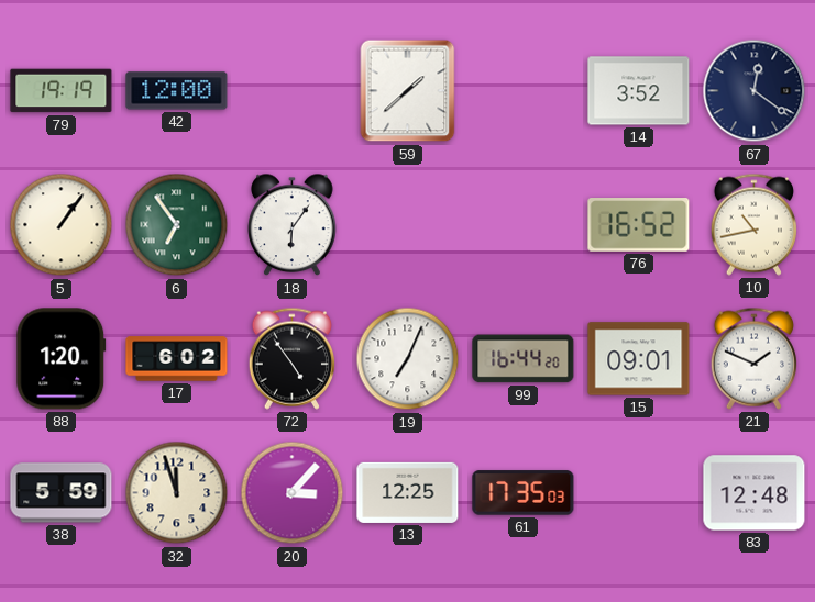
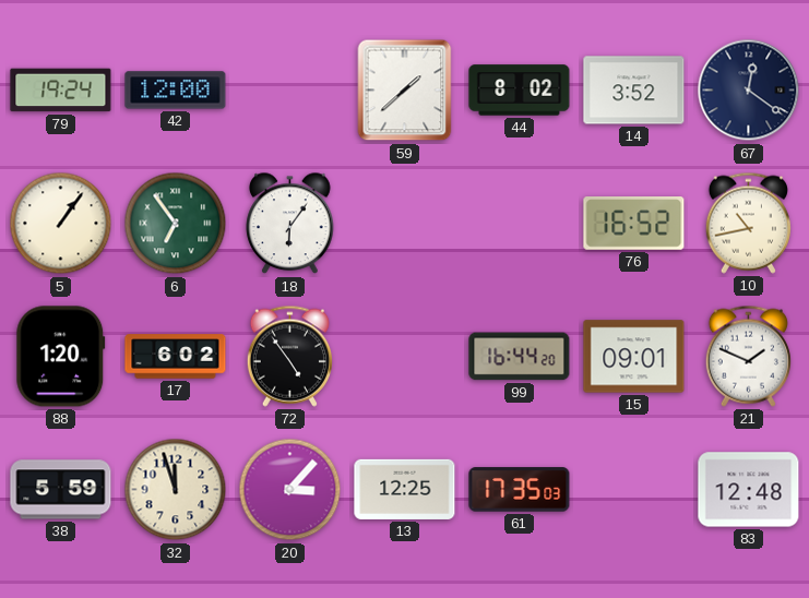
79: 19:19 -> 19:24
44: none -> 8:02
19: 7:04 -> none
